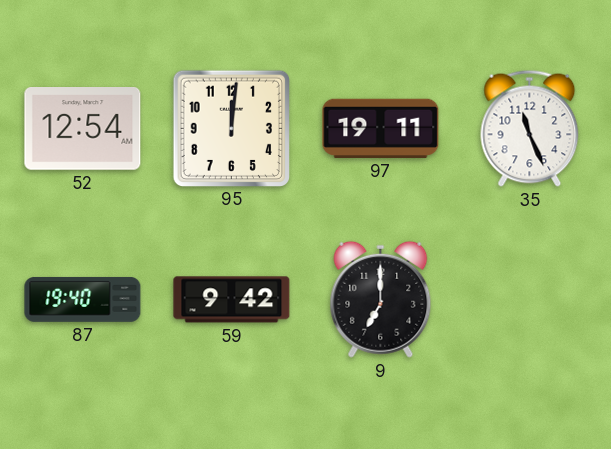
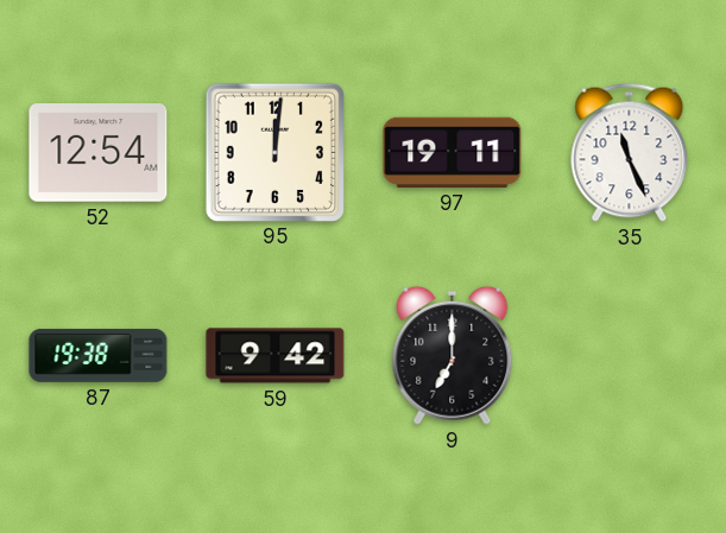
87: 19:40 -> 19:38
